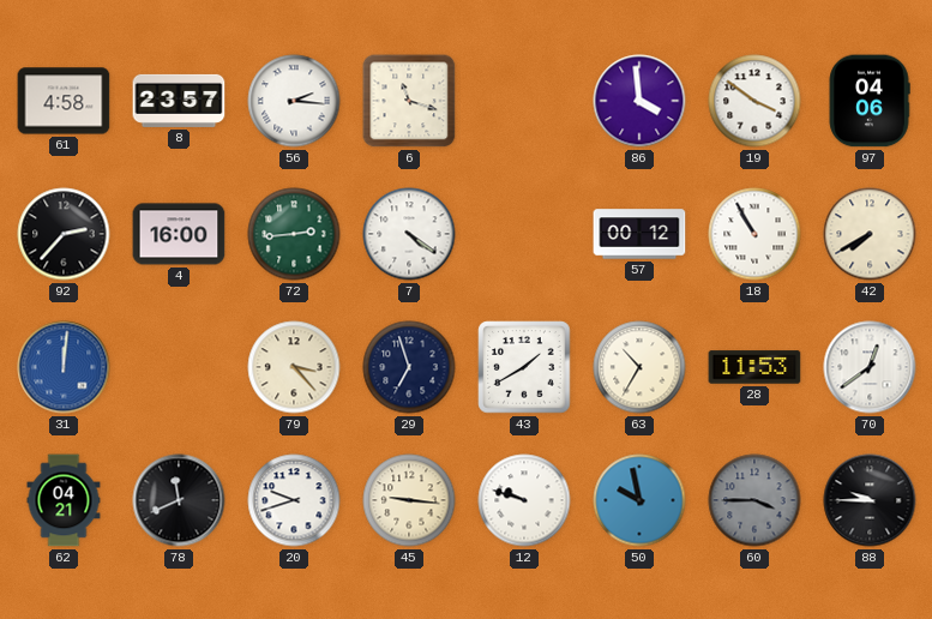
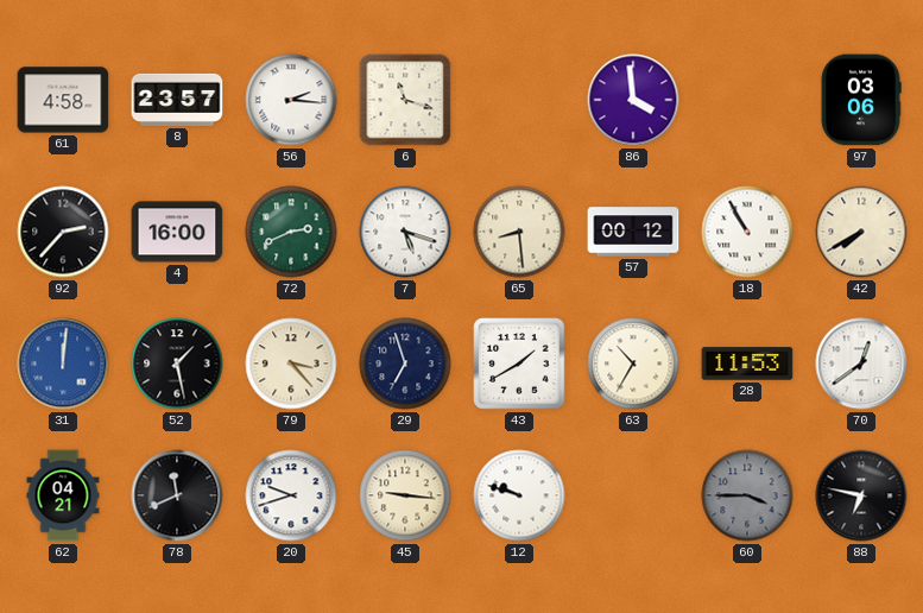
19: 3:51 -> none
97: 04:06 -> 03:06
72: 2:44 -> 2:41
7: 4:21 -> 5:18
65: none -> 8:29
52: none -> 1:28
50: 9:58 -> none
88: 9:45 -> 6:47
